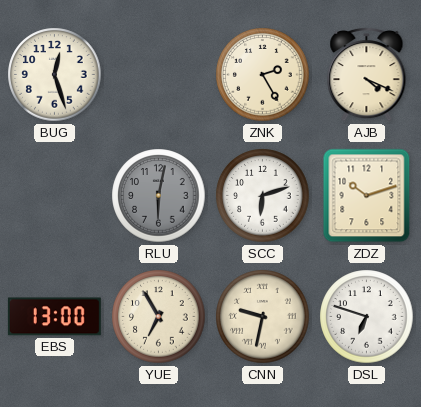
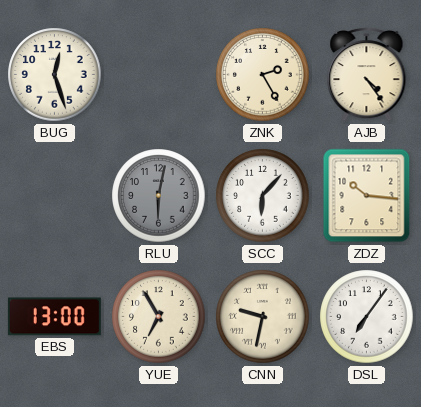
AJB: 4:19 -> 4:24
SCC: 6:12 -> 6:07
ZDZ: 10:12 -> 10:16
DSL: 6:48 -> 7:06
